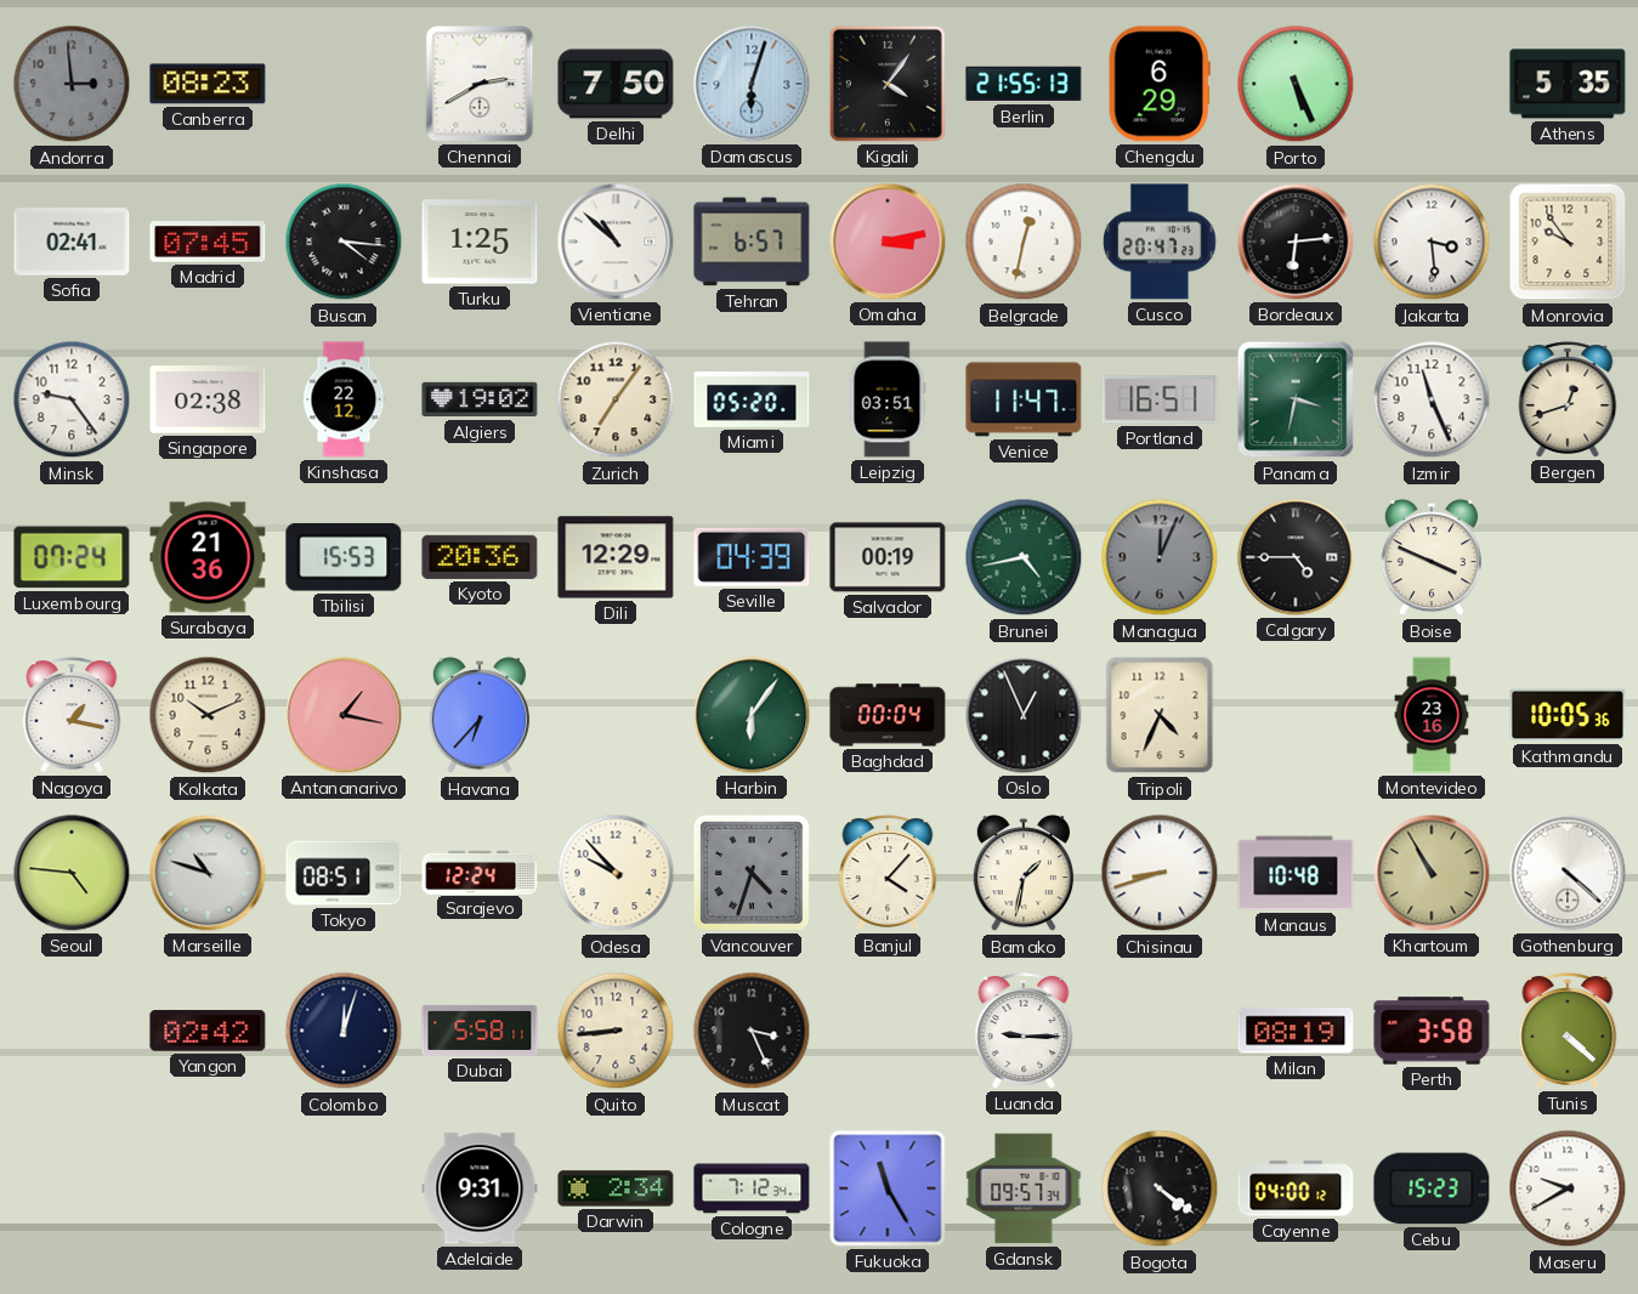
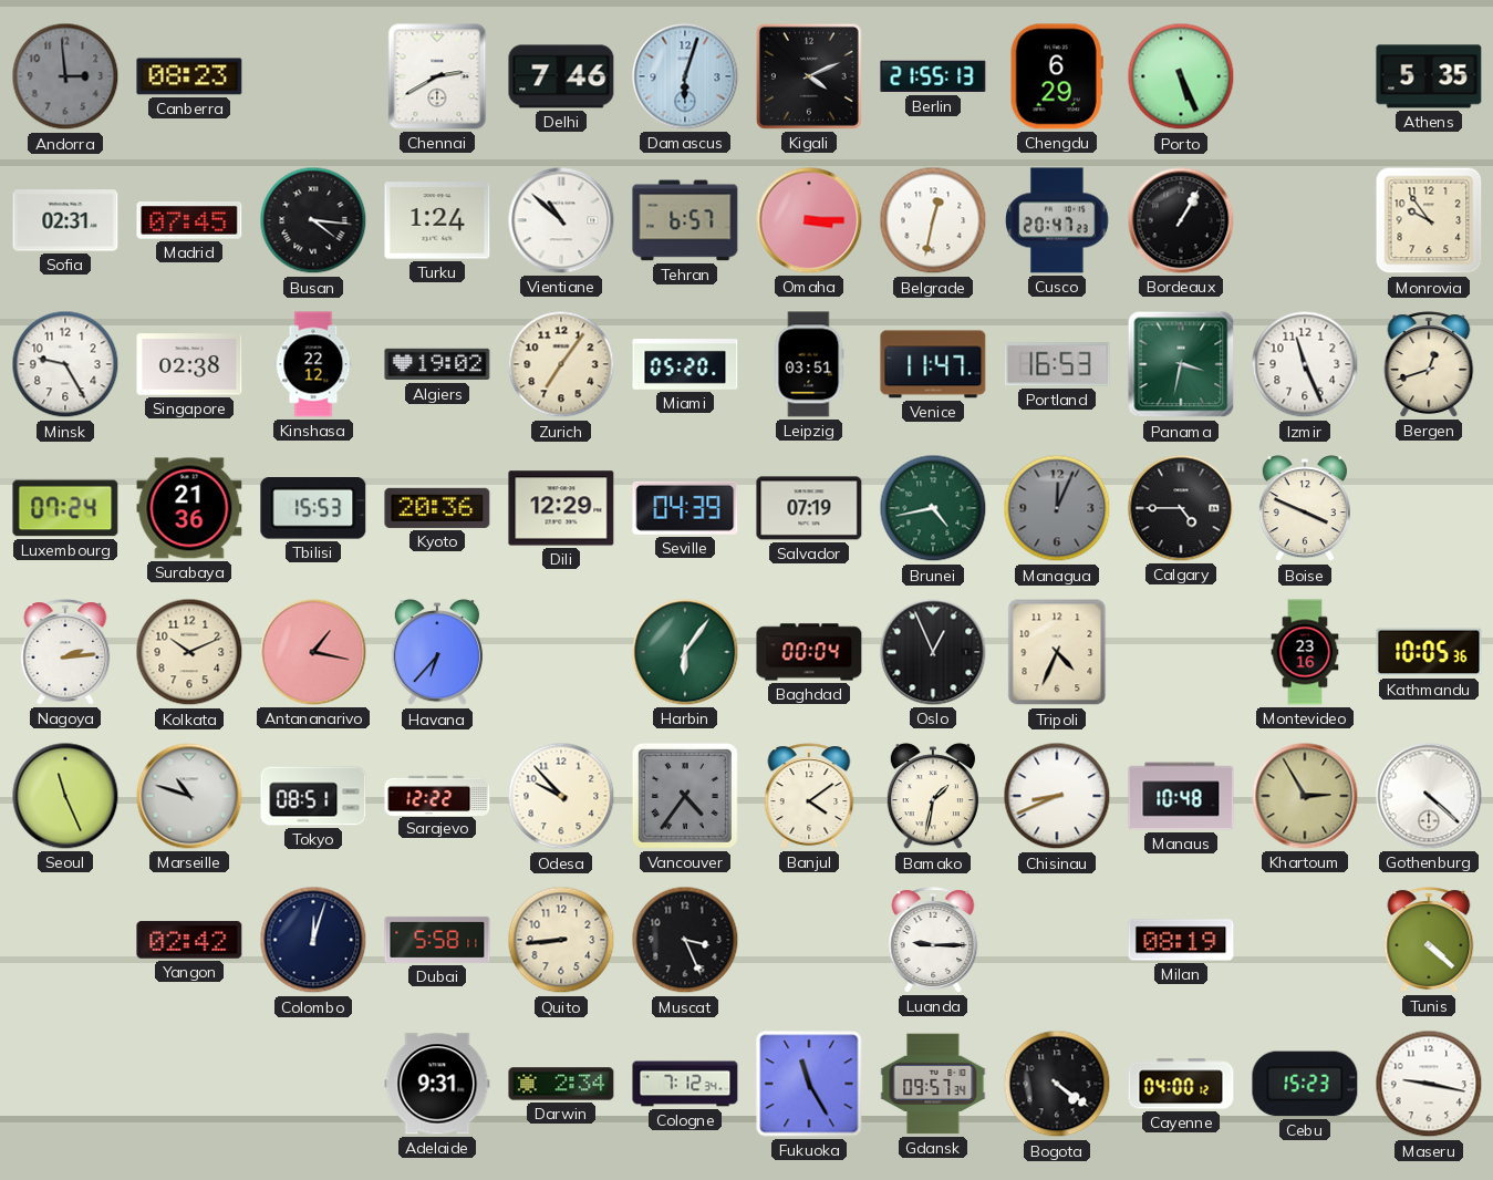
Delhi: 7:50 -> 7:46
Kigali: 4:06 -> 4:11
Sofia: 02:41 -> 02:31
Turku: 1:25 -> 1:24
Omaha: 3:13 -> 3:15
Bordeaux: 6:14 -> 1:05
Jakarta: 3:29 -> none
Minsk: 9:24 -> 9:25
Portland: 16:51 -> 16:53
Salvador: 00:19 -> 07:19
Nagoya: 1:17 -> 2:14
Seoul: 4:46 -> 11:26
Sarajevo: 12:24 -> 12:22
Vancouver: 4:33 -> 4:36
Banjul: 4:07 -> 4:09
Chisinau: 8:42 -> 8:41
Khartoum: 10:55 -> 2:55
Perth: 3:58 -> none
Maseru: 9:40 -> 9:17
